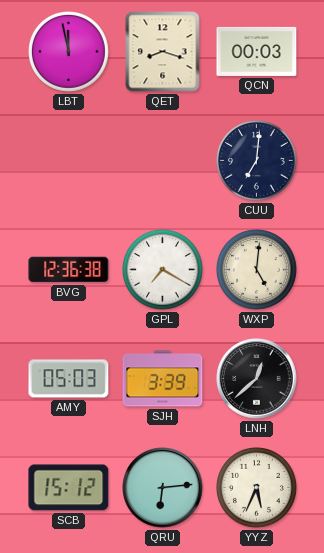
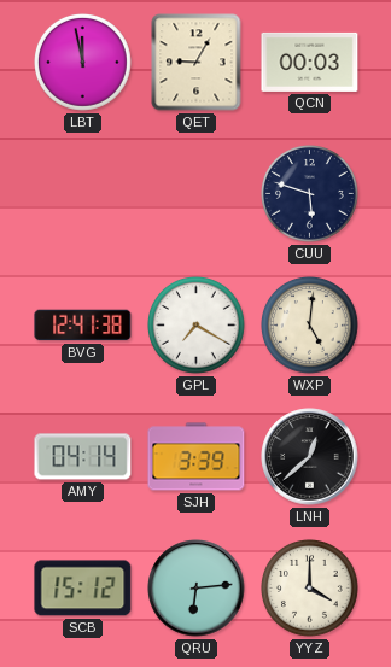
QET: 8:18 -> 9:05
CUU: 7:01 -> 5:48
BVG: 12:36 -> 12:41
AMY: 05:03 -> 04:14
YYZ: 5:34 -> 4:00
